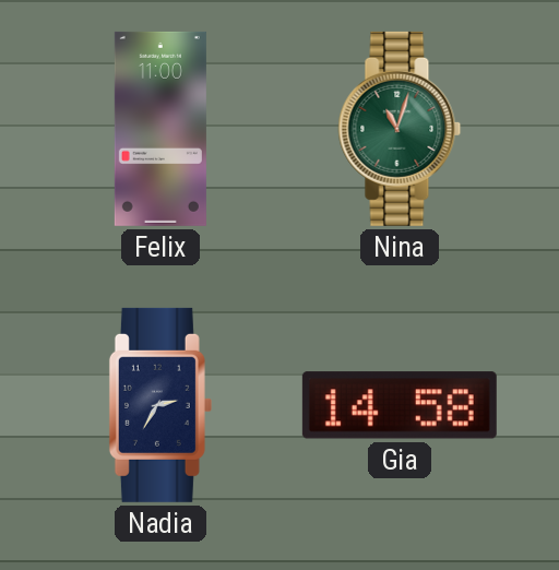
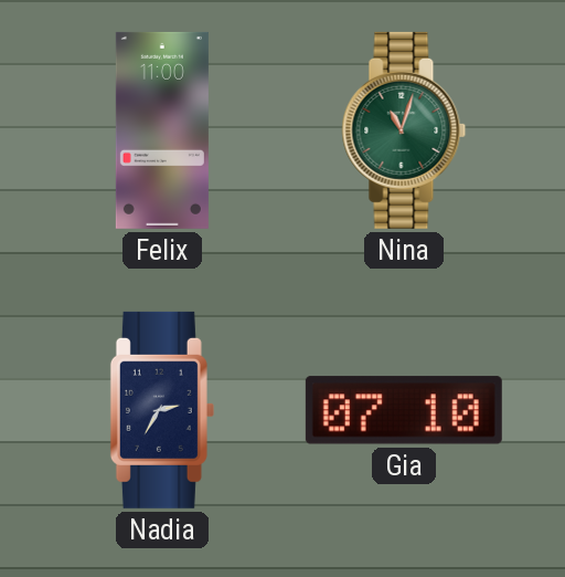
Gia: 14:58 -> 07:10
